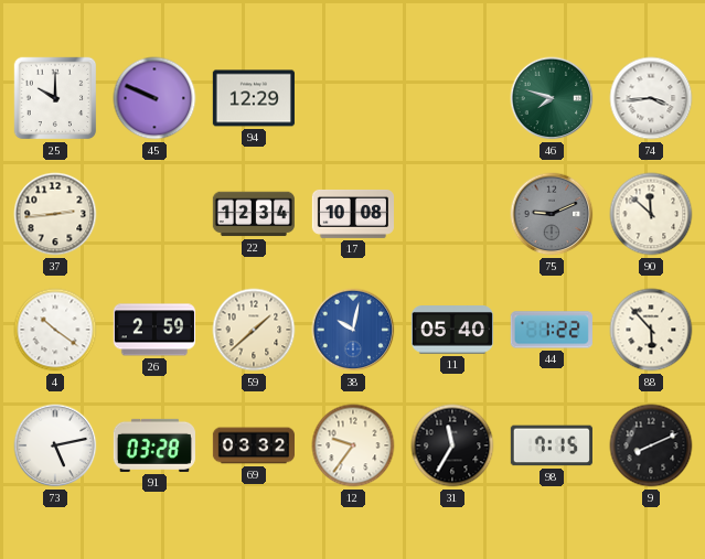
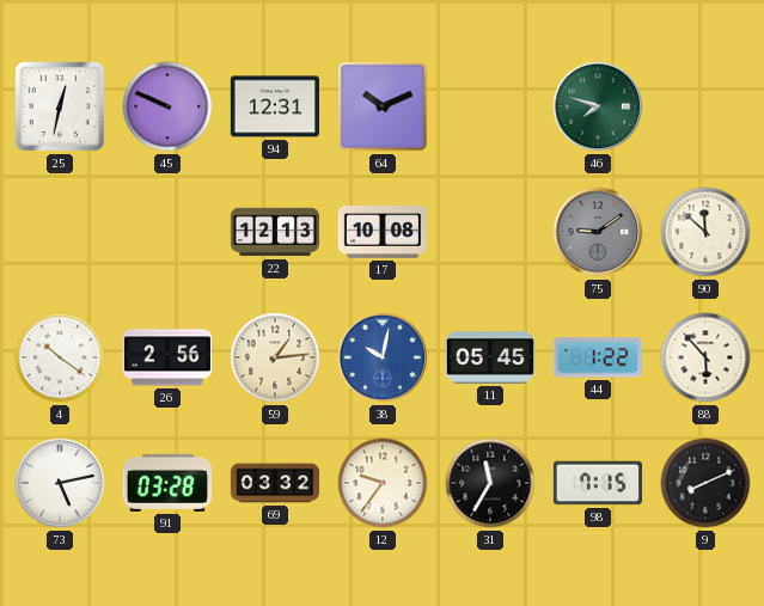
25: 10:00 -> 12:32
94: 12:29 -> 12:31
64: none -> 10:11
74: 3:44 -> none
37: 2:44 -> none
22: 12:34 -> 12:13
75: 9:11 -> 9:09
26: 2:59 -> 2:56
59: 1:38 -> 1:14
11: 05:40 -> 05:45
